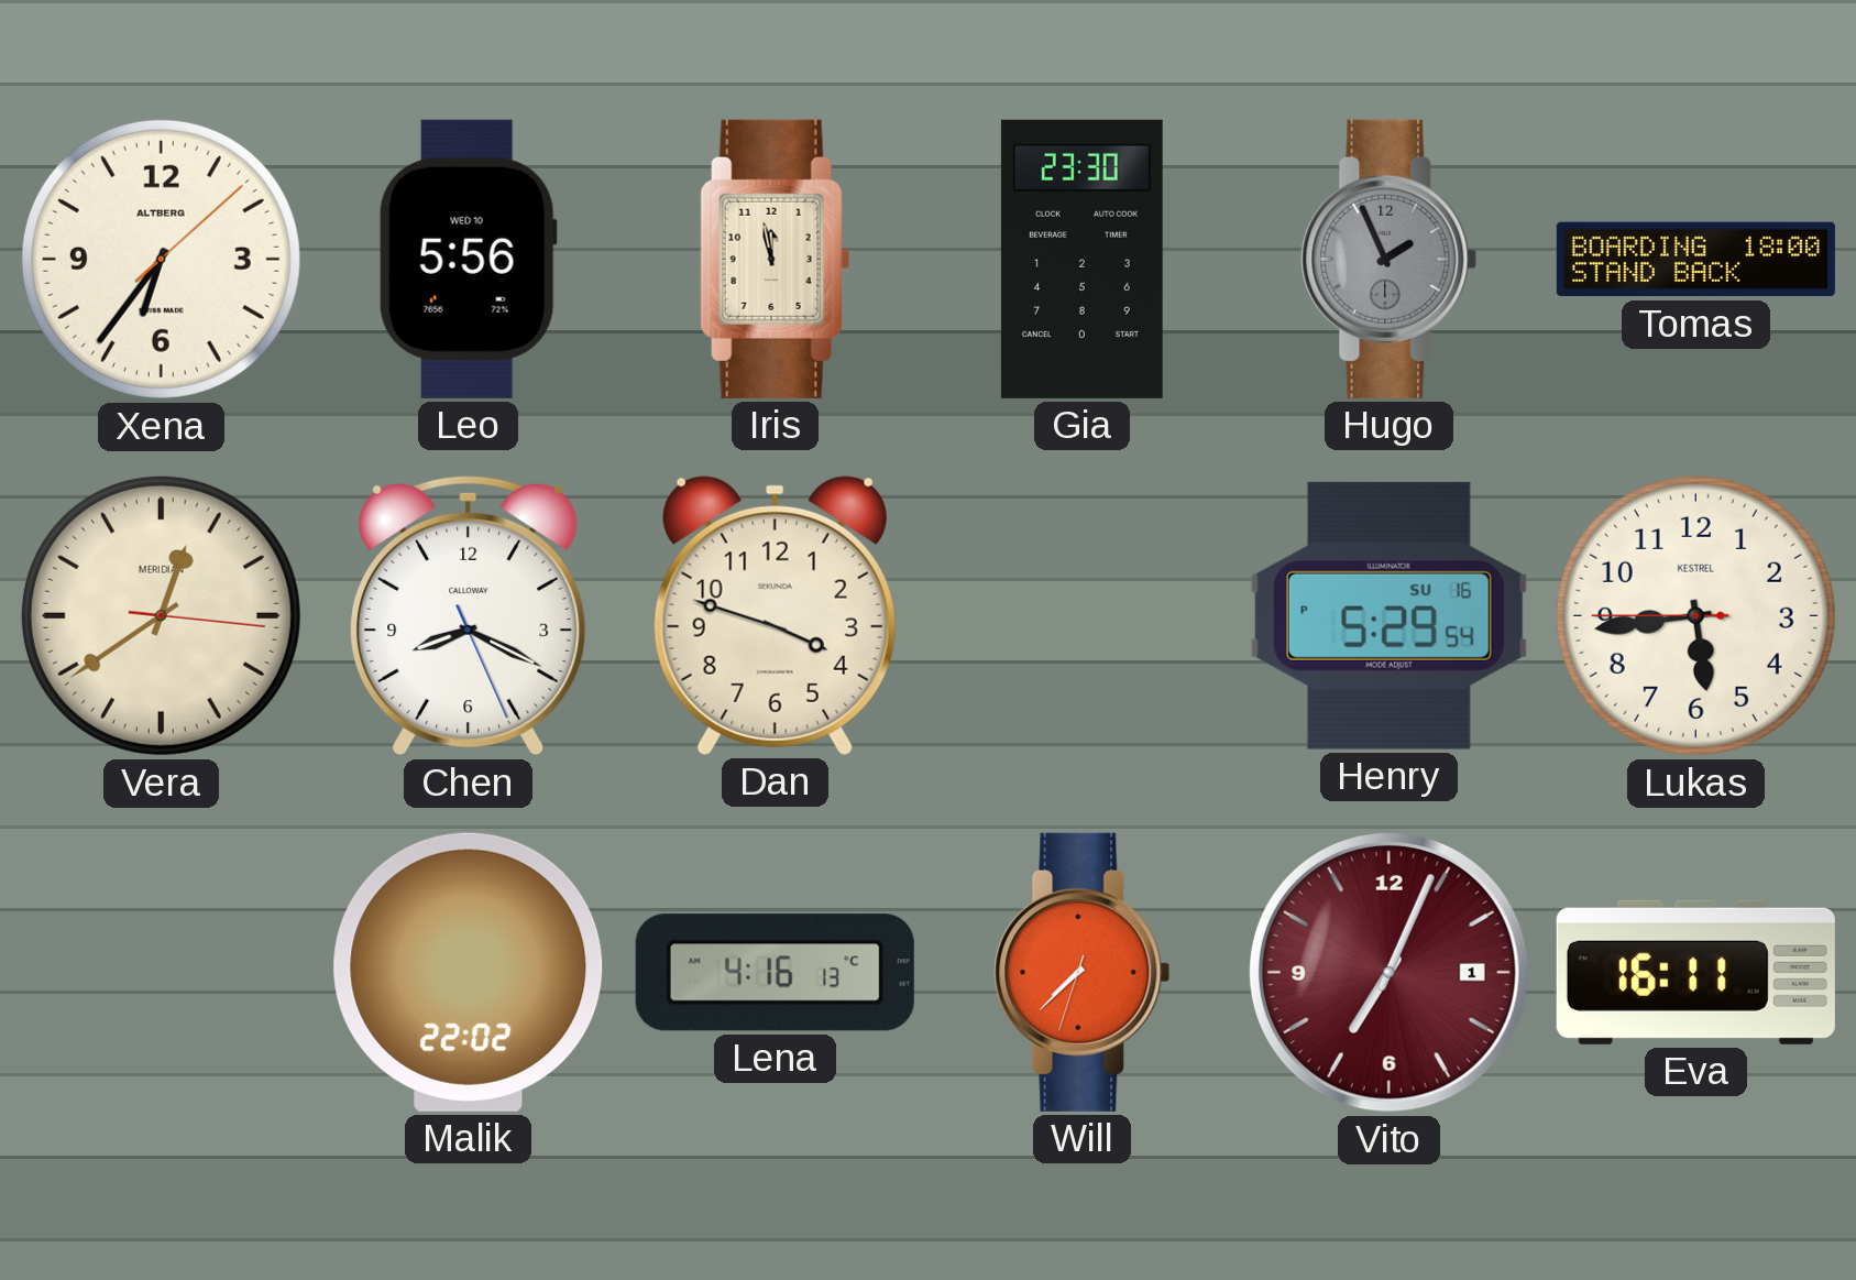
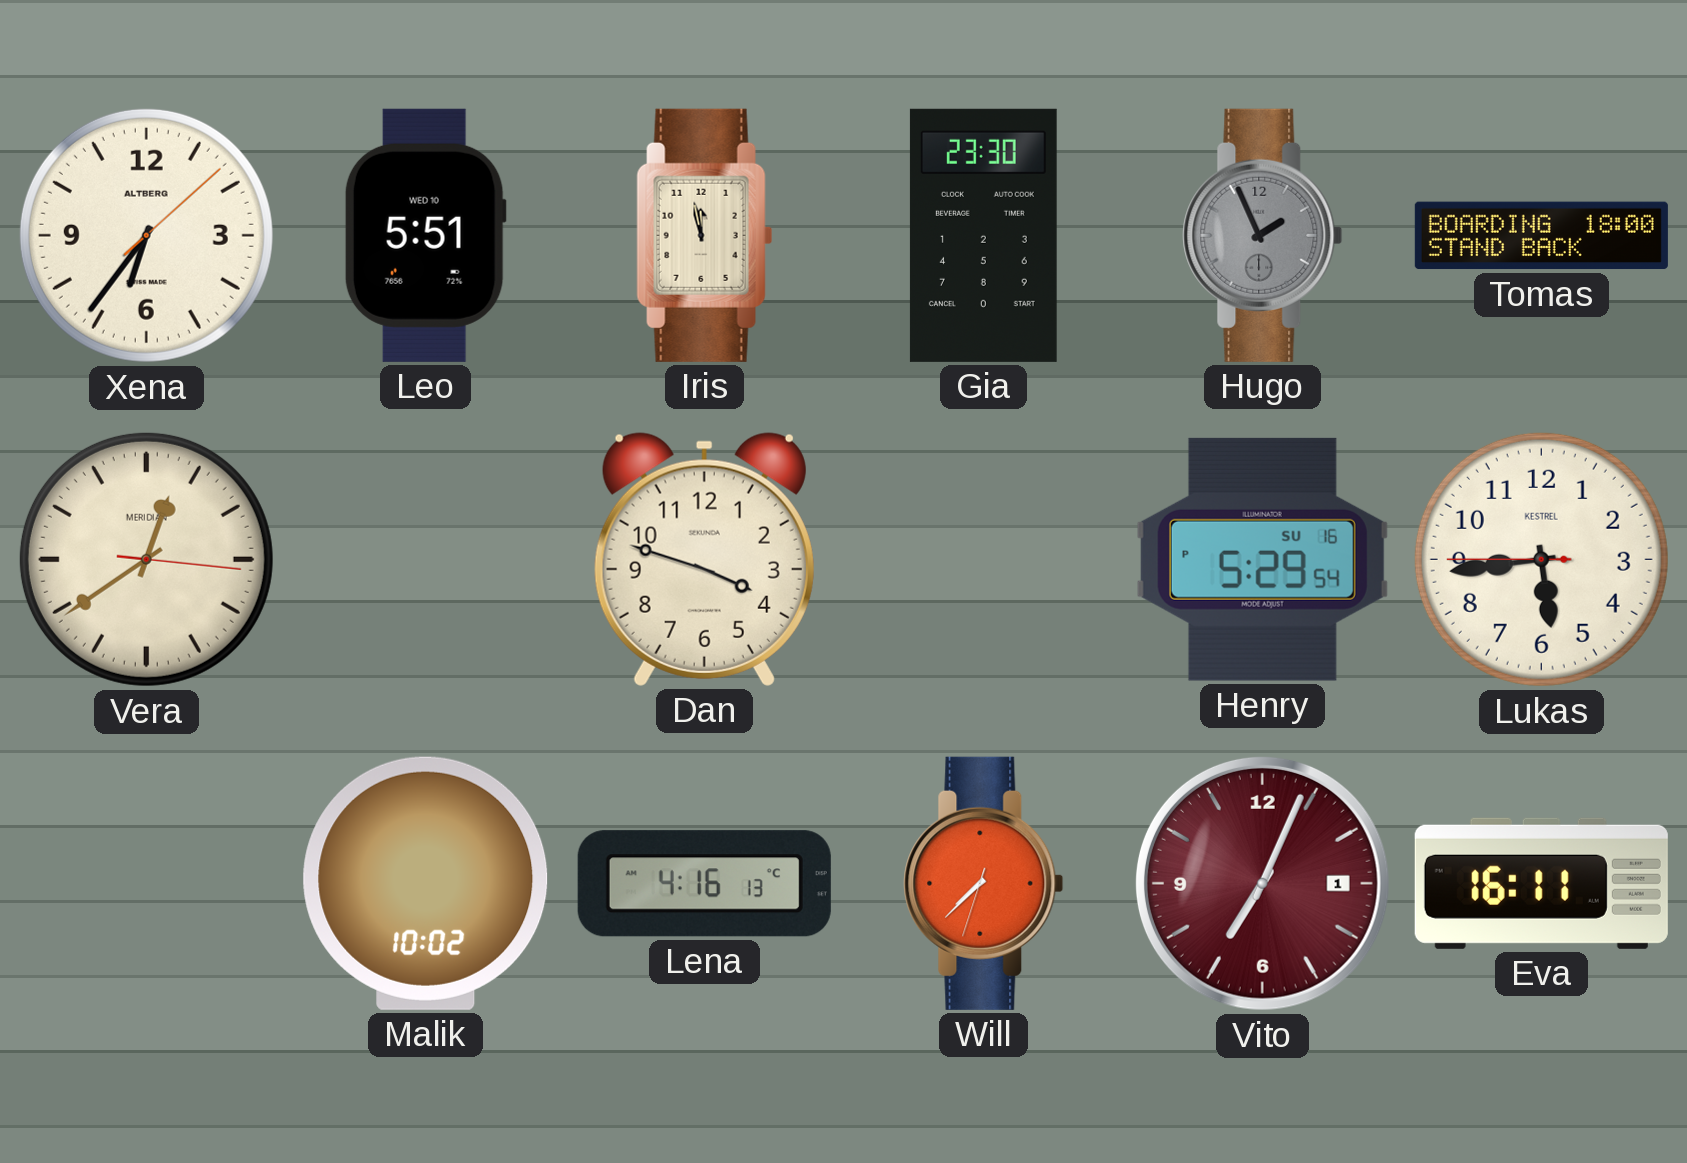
Leo: 5:56 -> 5:51
Chen: 8:19 -> none
Malik: 22:02 -> 10:02
